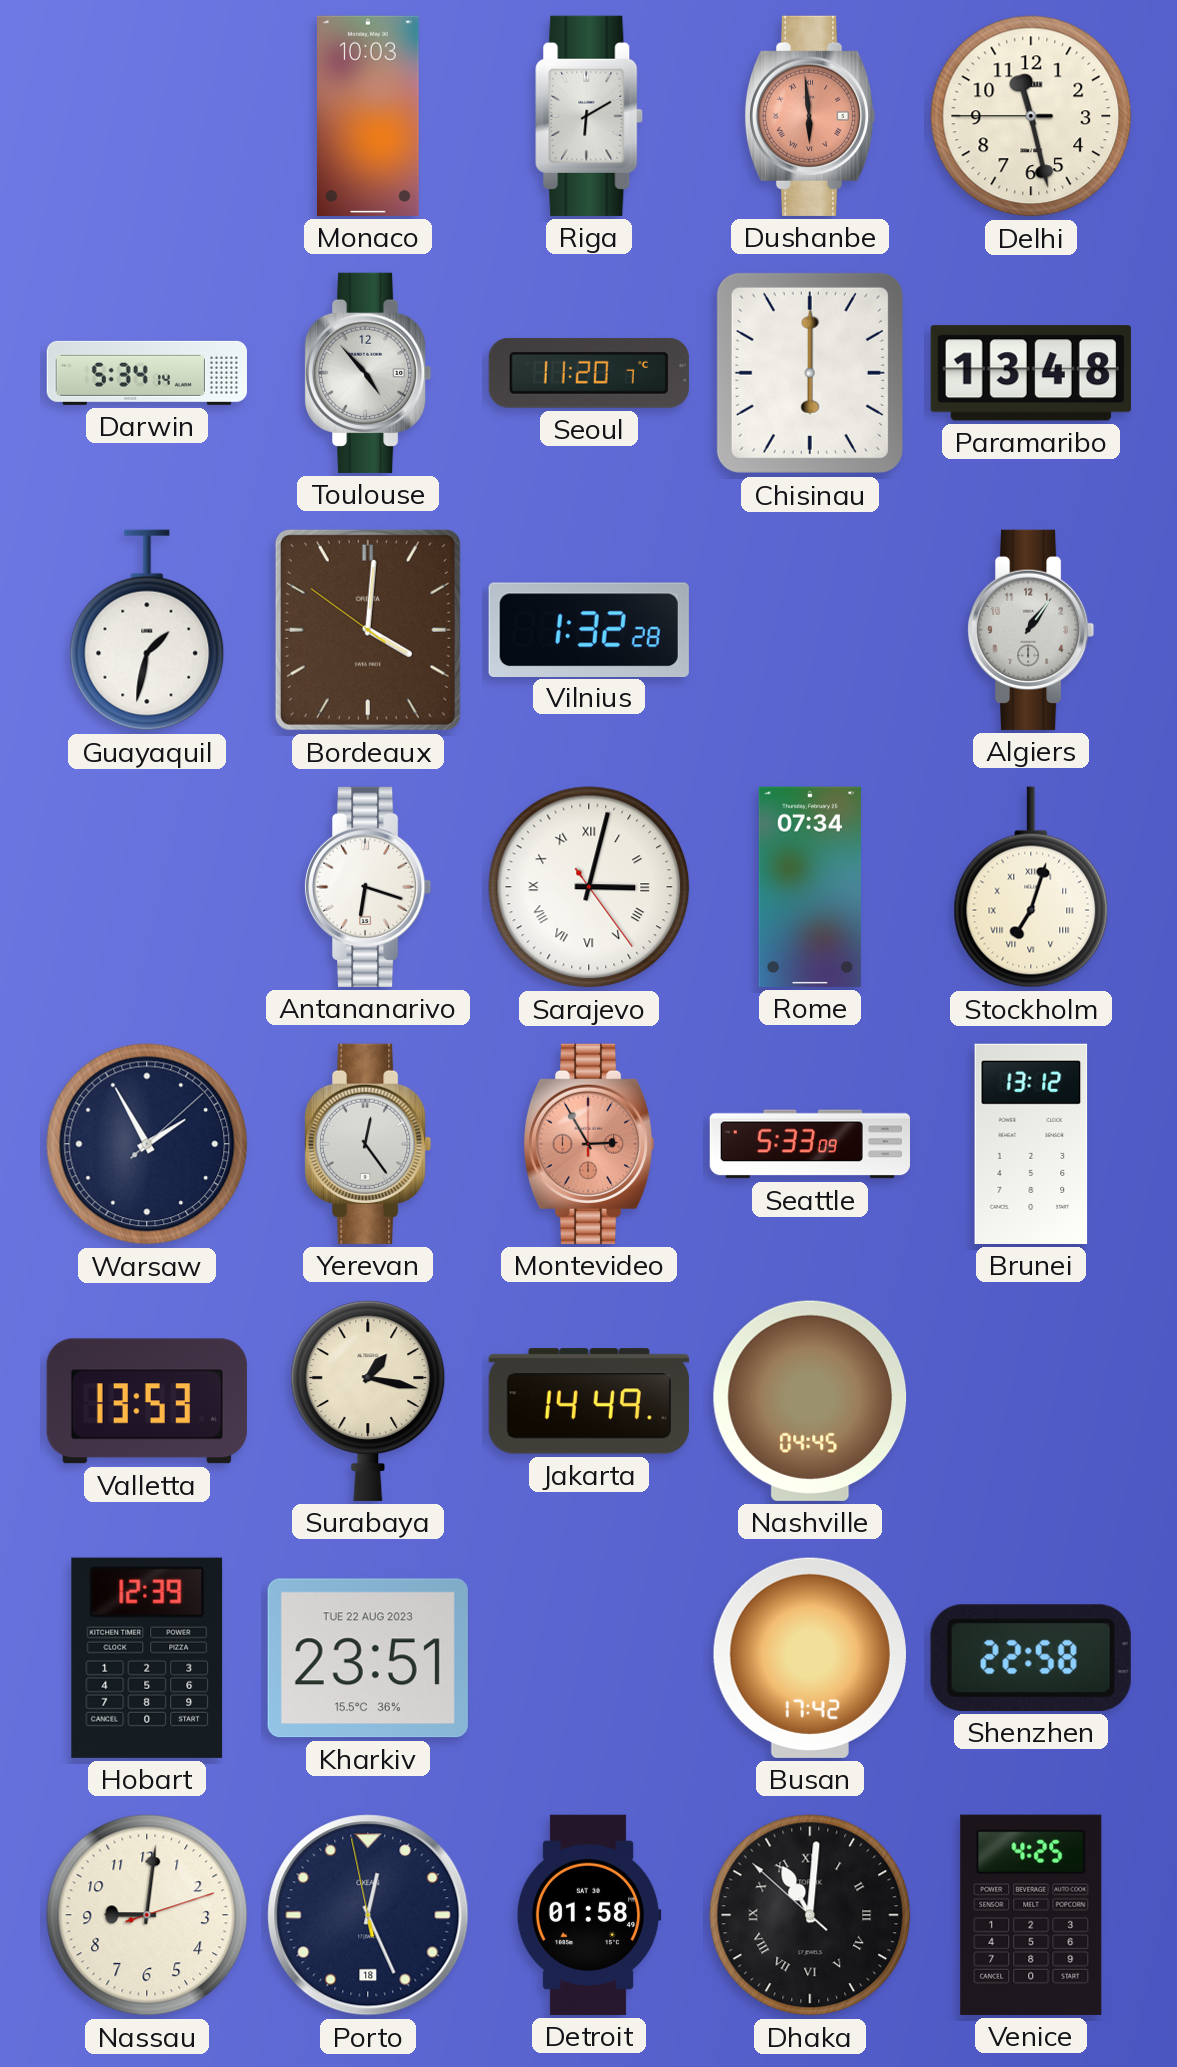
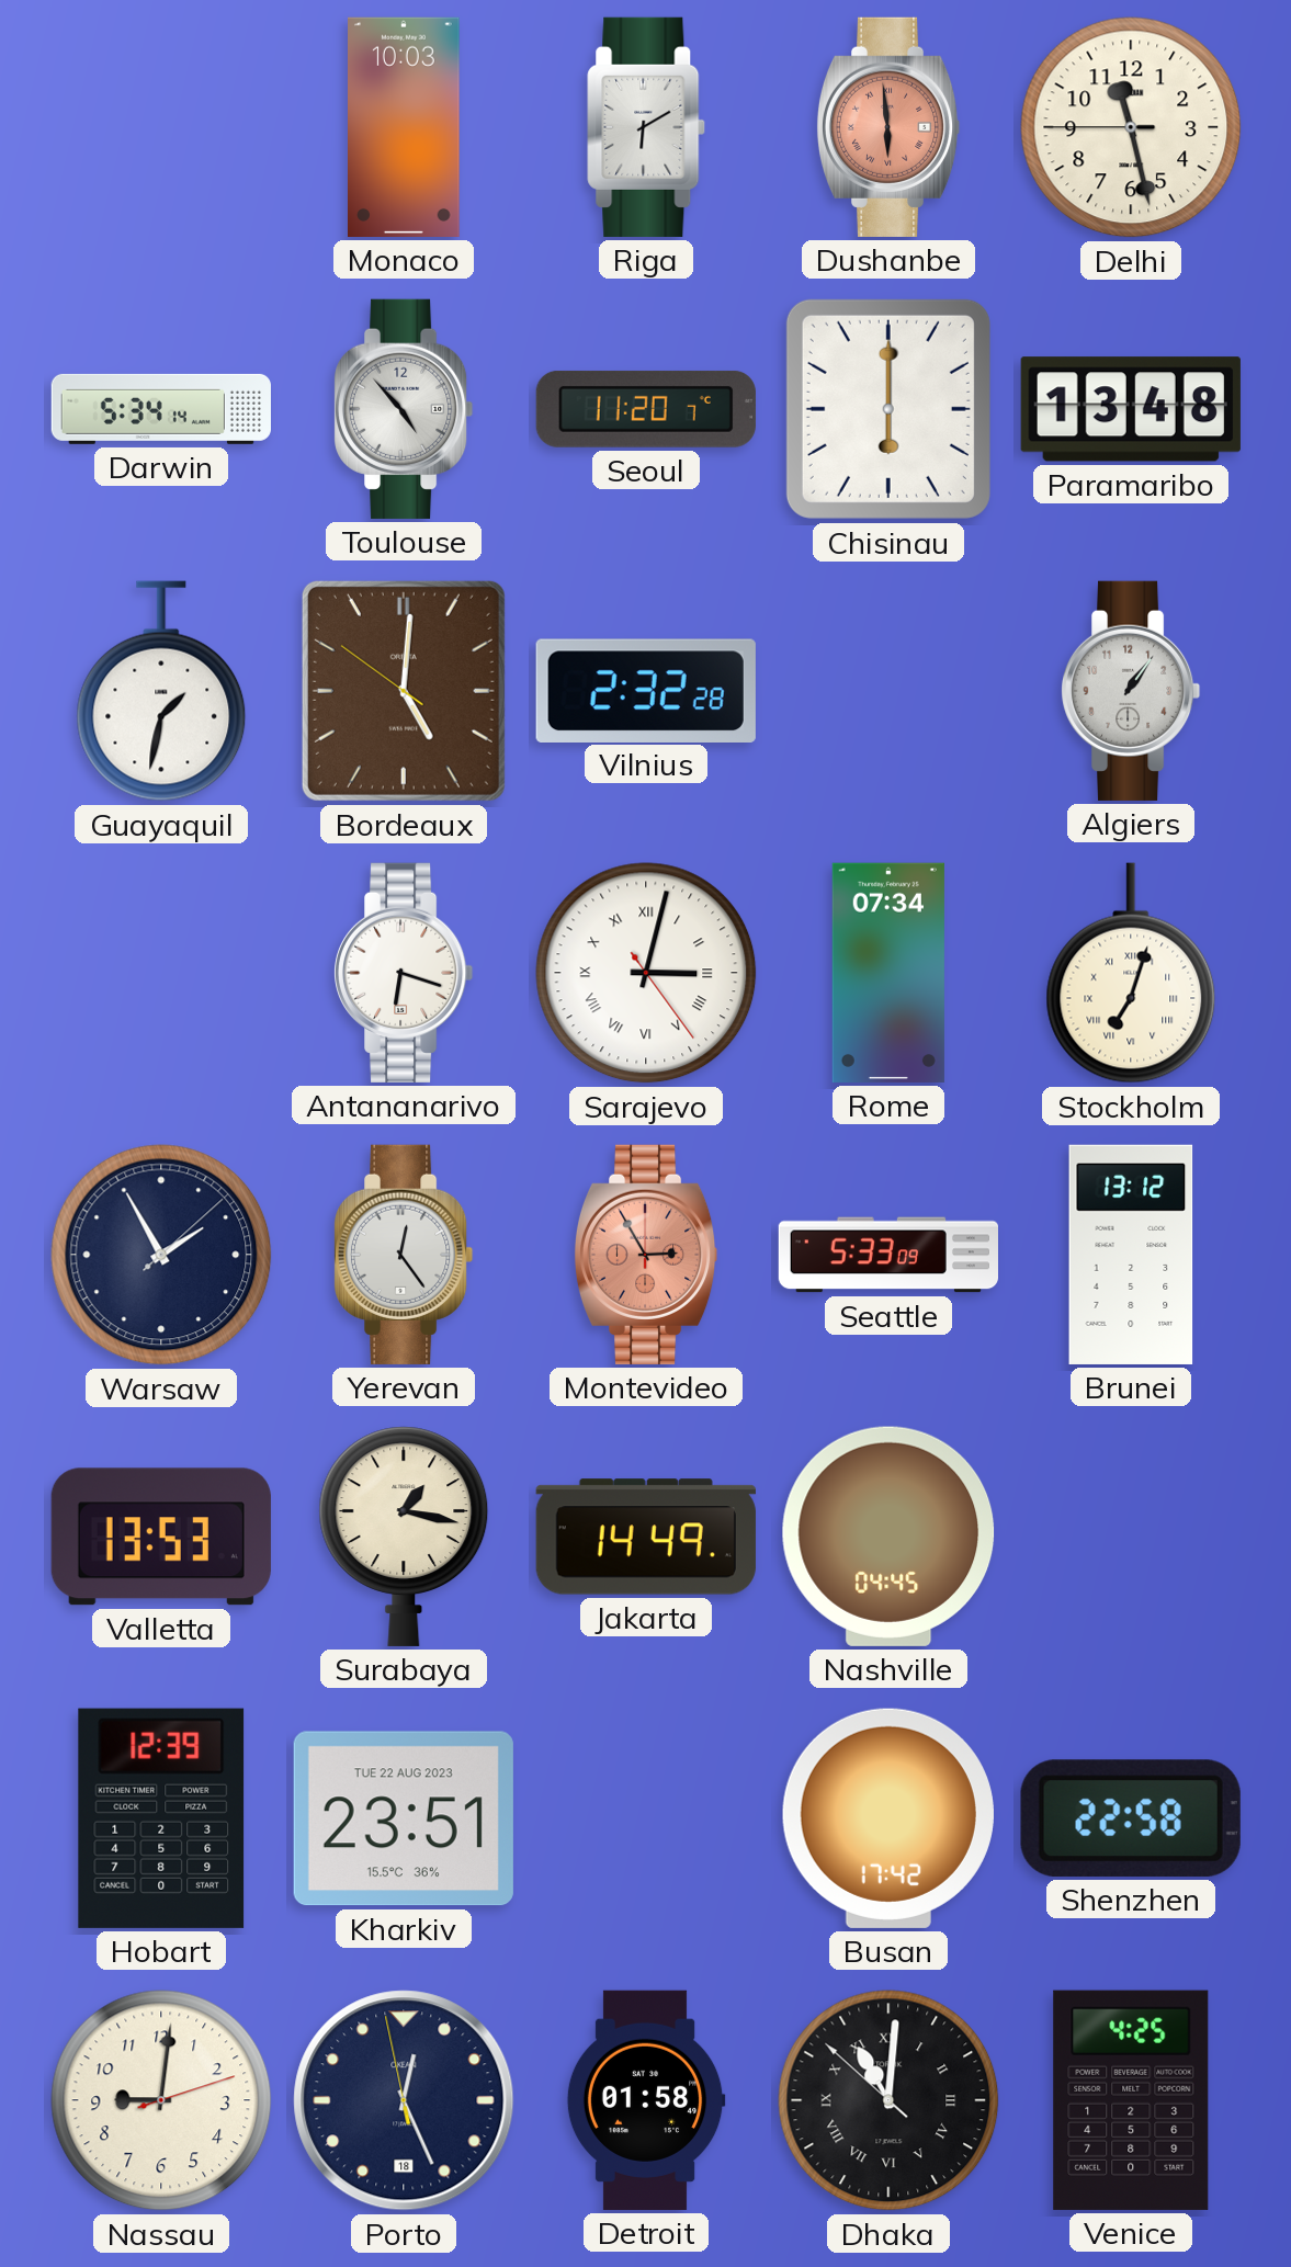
Bordeaux: 4:00 -> 5:00
Vilnius: 1:32 -> 2:32
